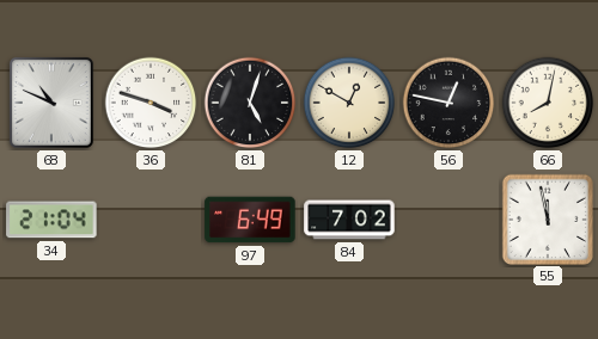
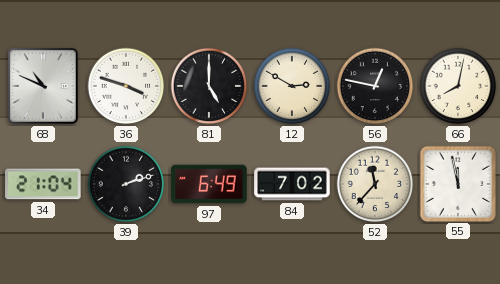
81: 5:03 -> 5:00
12: 12:50 -> 2:50
39: none -> 2:12
52: none -> 11:37
